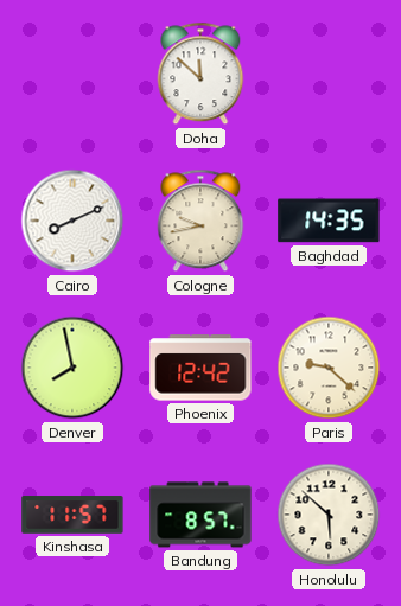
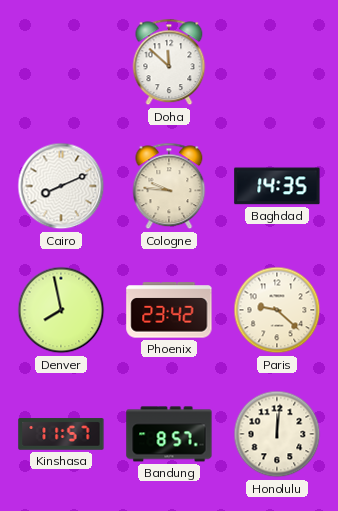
Cologne: 9:43 -> 9:46
Phoenix: 12:42 -> 23:42
Honolulu: 5:52 -> 12:01
